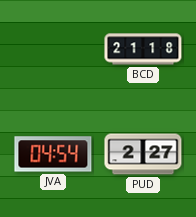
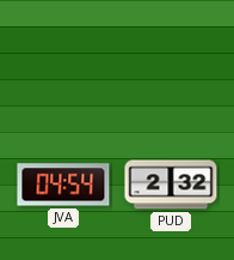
BCD: 21:18 -> none
PUD: 2:27 -> 2:32
